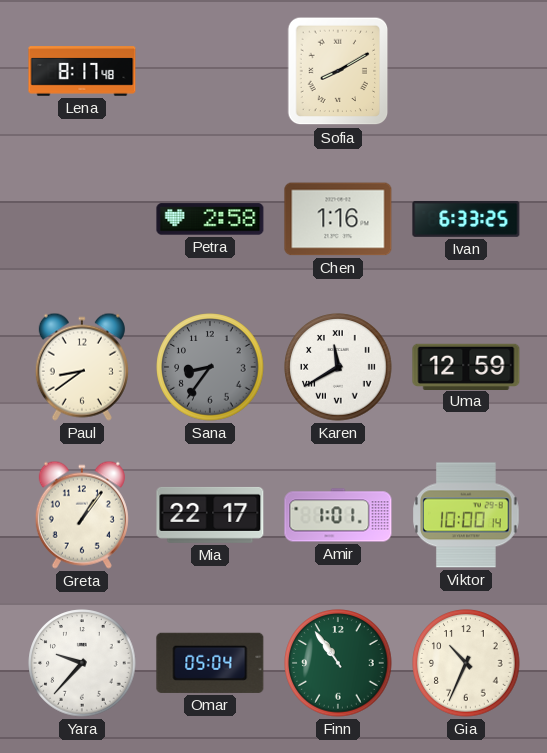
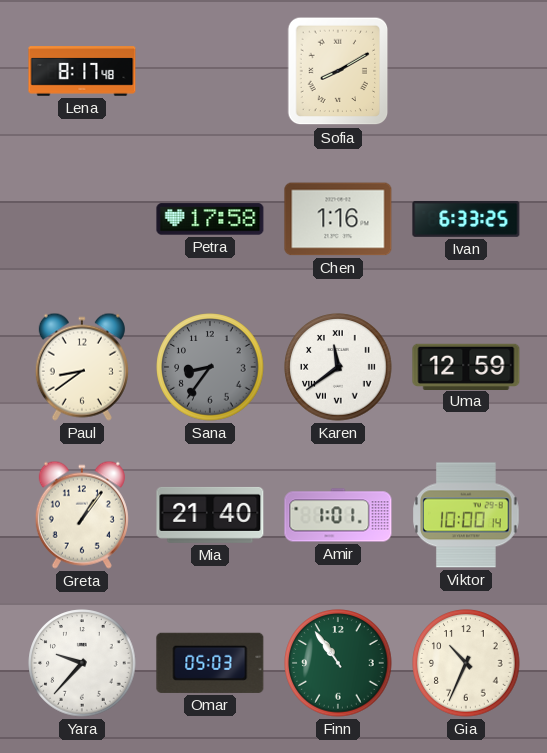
Petra: 2:58 -> 17:58
Karen: 11:40 -> 11:39
Mia: 22:17 -> 21:40
Omar: 05:04 -> 05:03
